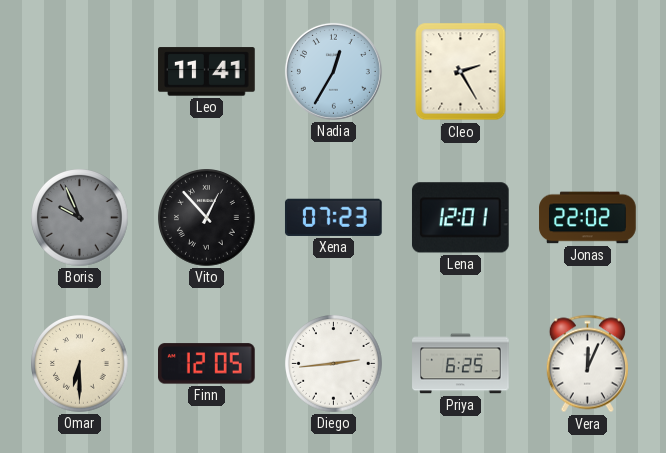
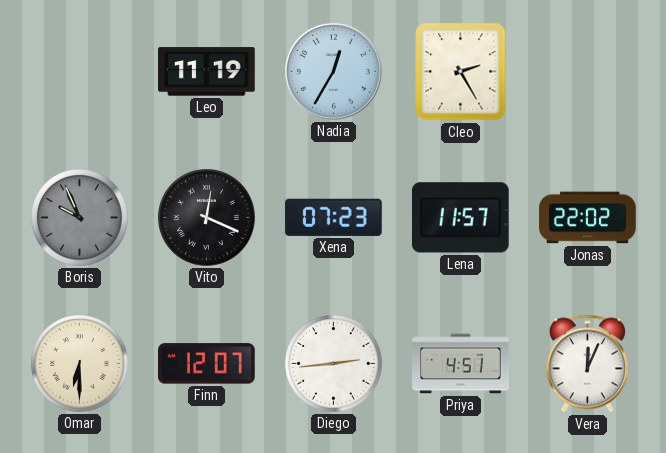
Leo: 11:41 -> 11:19
Vito: 12:53 -> 12:19
Lena: 12:01 -> 11:57
Finn: 12:05 -> 12:07
Priya: 6:25 -> 4:51
